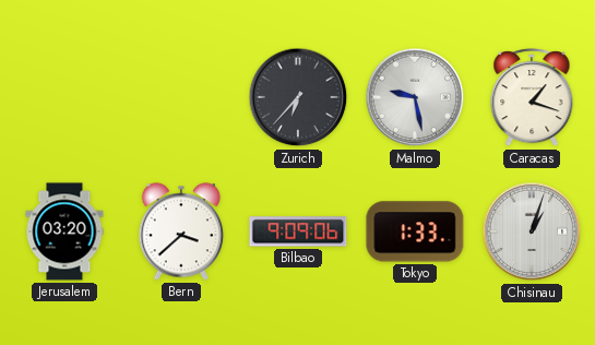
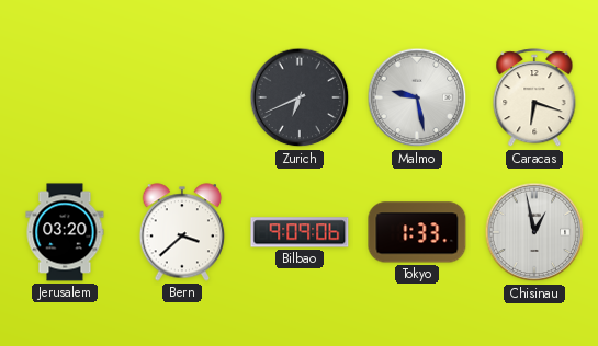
Zurich: 6:37 -> 6:41
Caracas: 1:18 -> 6:18
Chisinau: 1:03 -> 12:58
